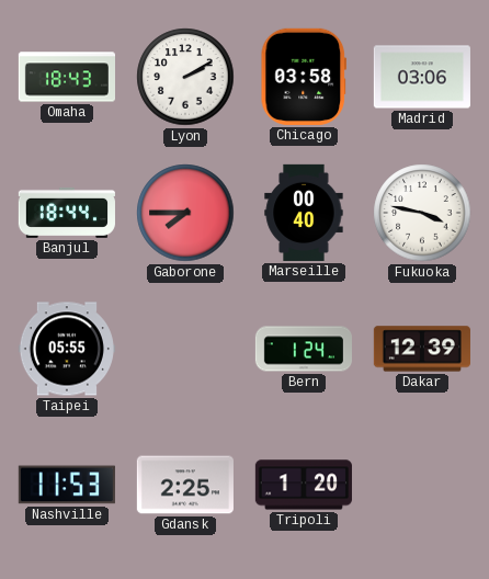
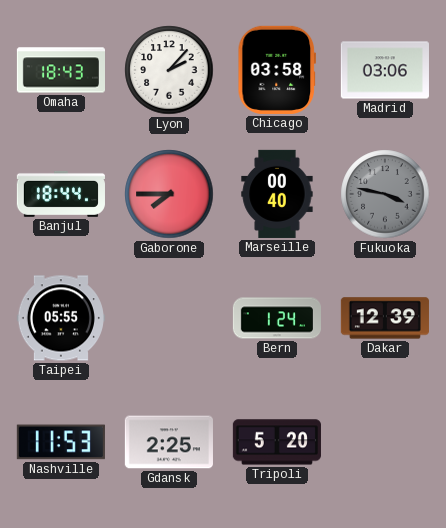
Lyon: 2:10 -> 2:07
Fukuoka dial: white -> grey
Tripoli: 1:20 -> 5:20
